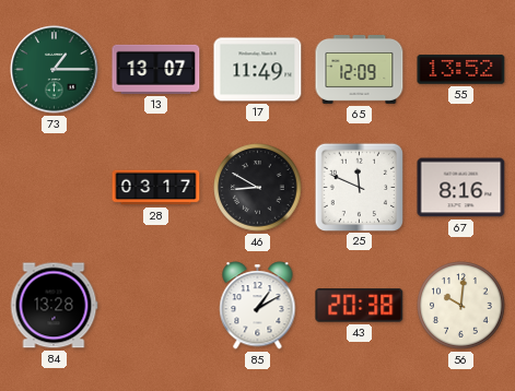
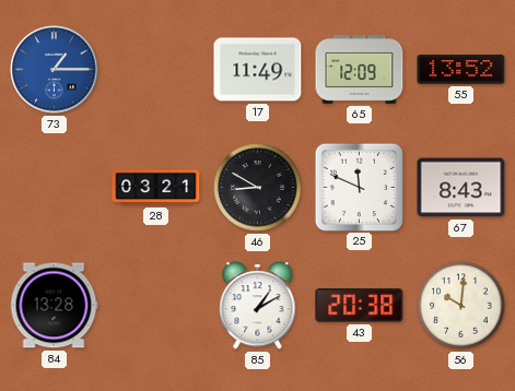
73 dial: green -> blue
13: 13:07 -> none
28: 03:17 -> 03:21
67: 8:16 -> 8:43
